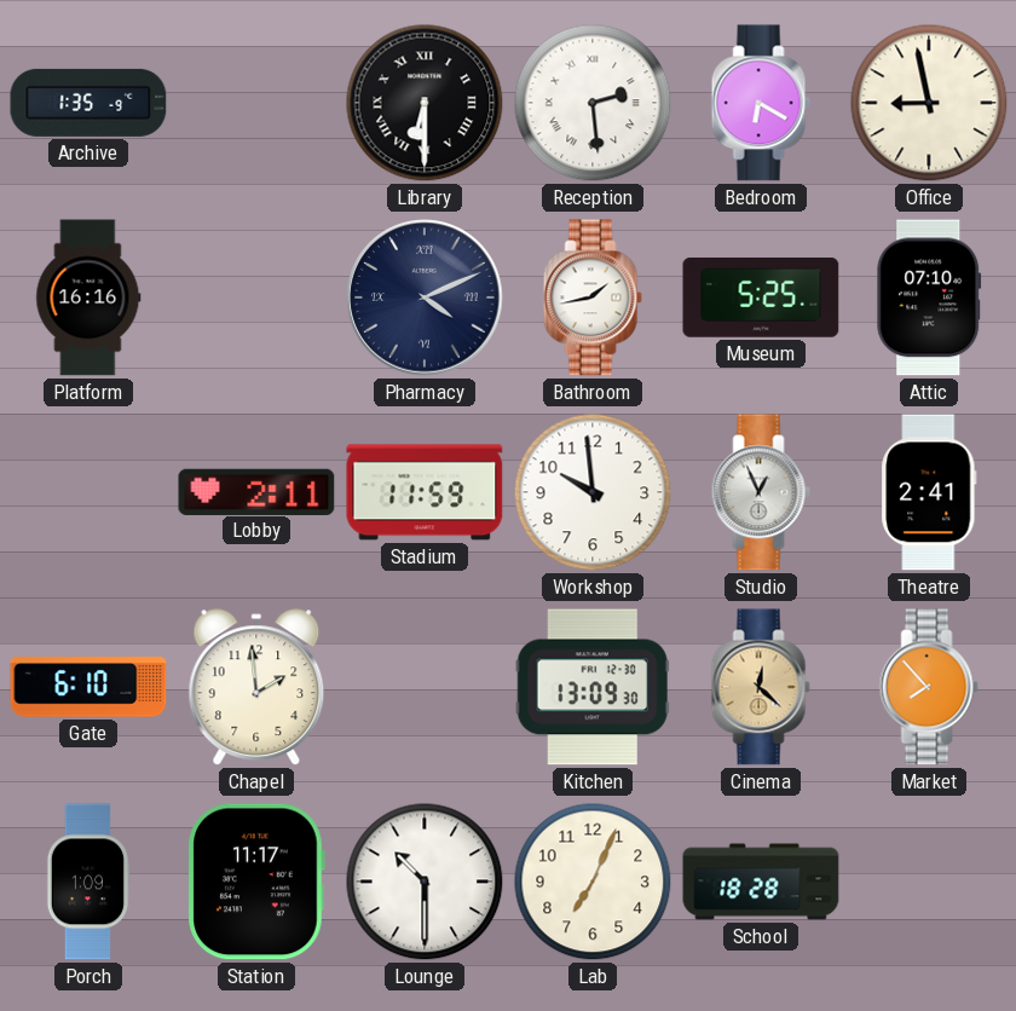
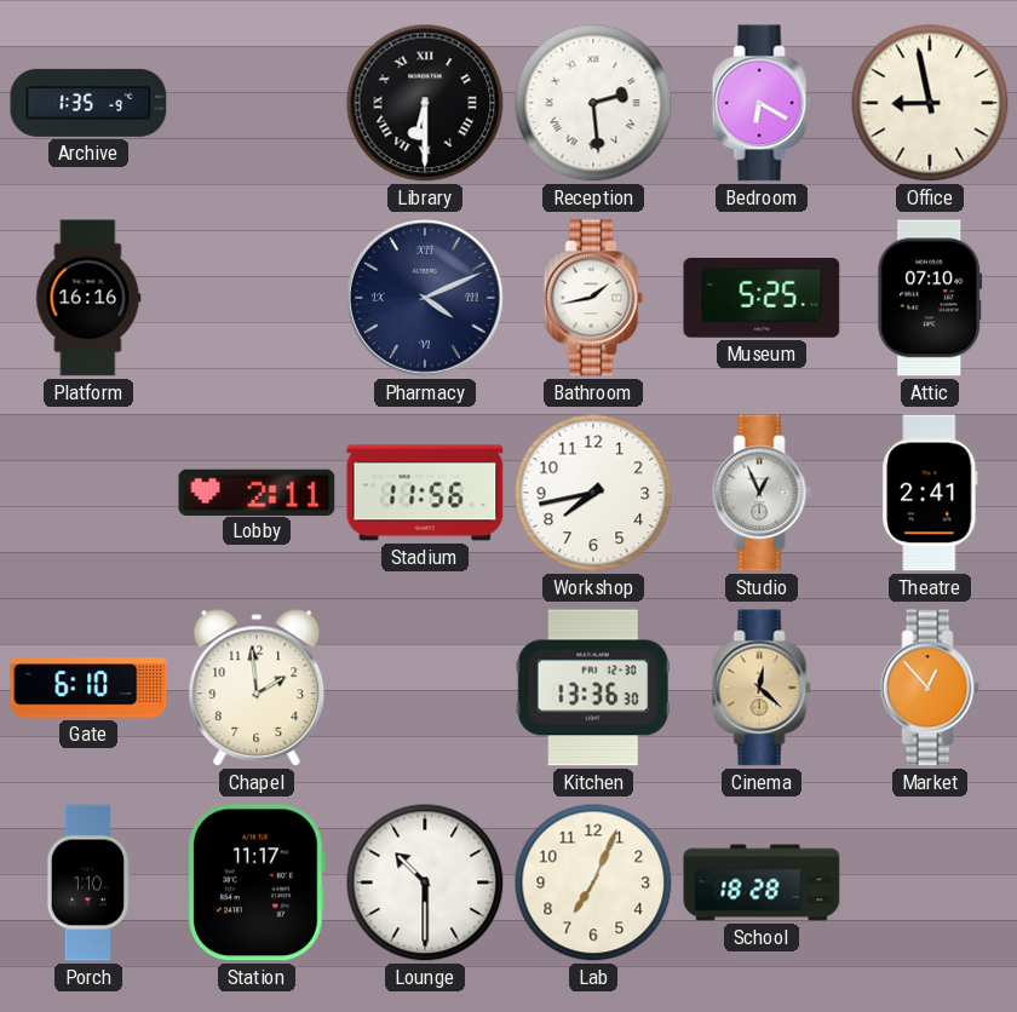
Stadium: 11:59 -> 11:56
Workshop: 9:59 -> 7:43
Kitchen: 13:09 -> 13:36
Market: 7:53 -> 12:53
Porch: 1:09 -> 1:10
